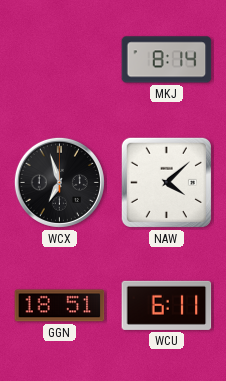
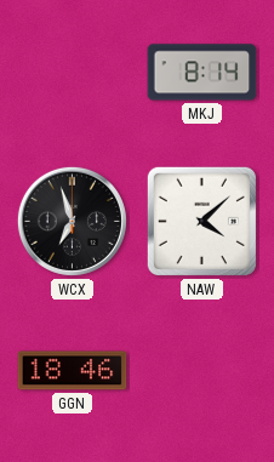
GGN: 18:51 -> 18:46
WCU: 6:11 -> none
